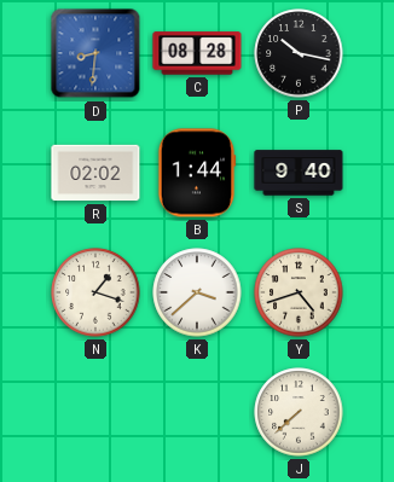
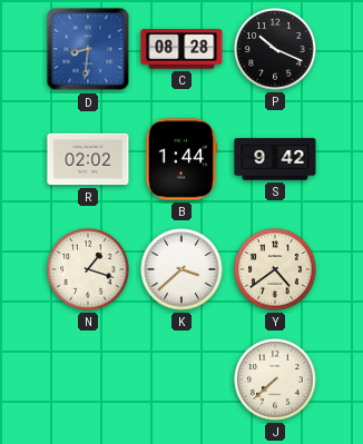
P: 10:17 -> 10:19
S: 9:40 -> 9:42
Y: 4:42 -> 4:39
